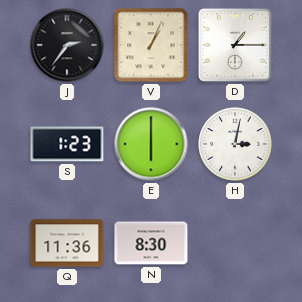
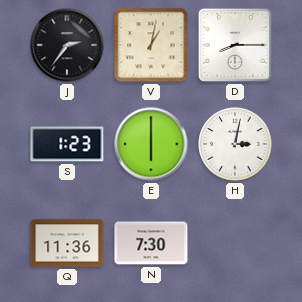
V: 1:04 -> 1:02
D: 1:15 -> 8:15
N: 8:30 -> 7:30
